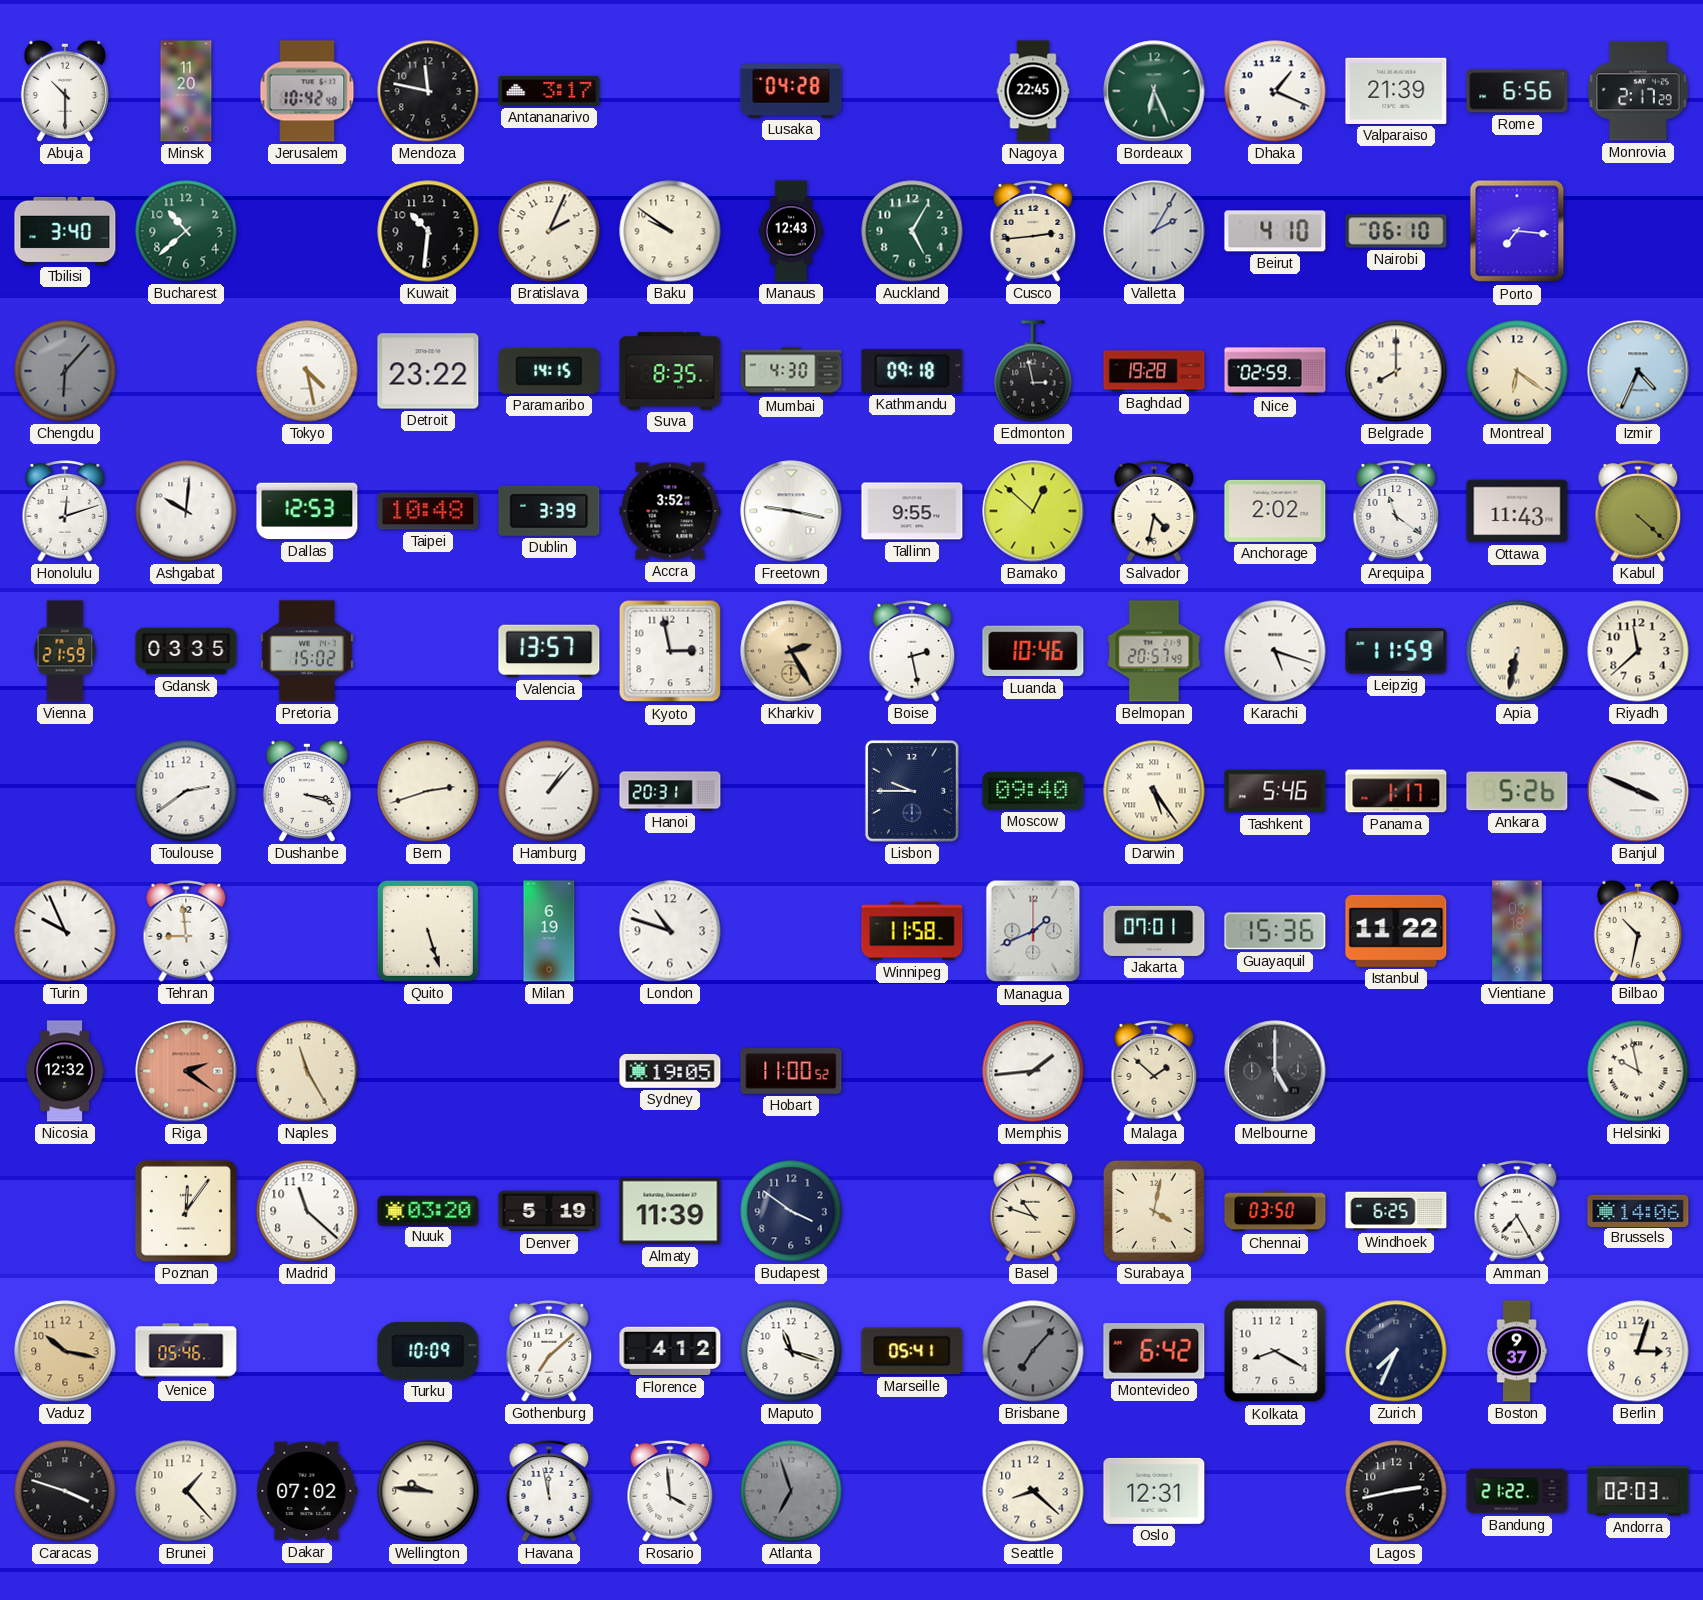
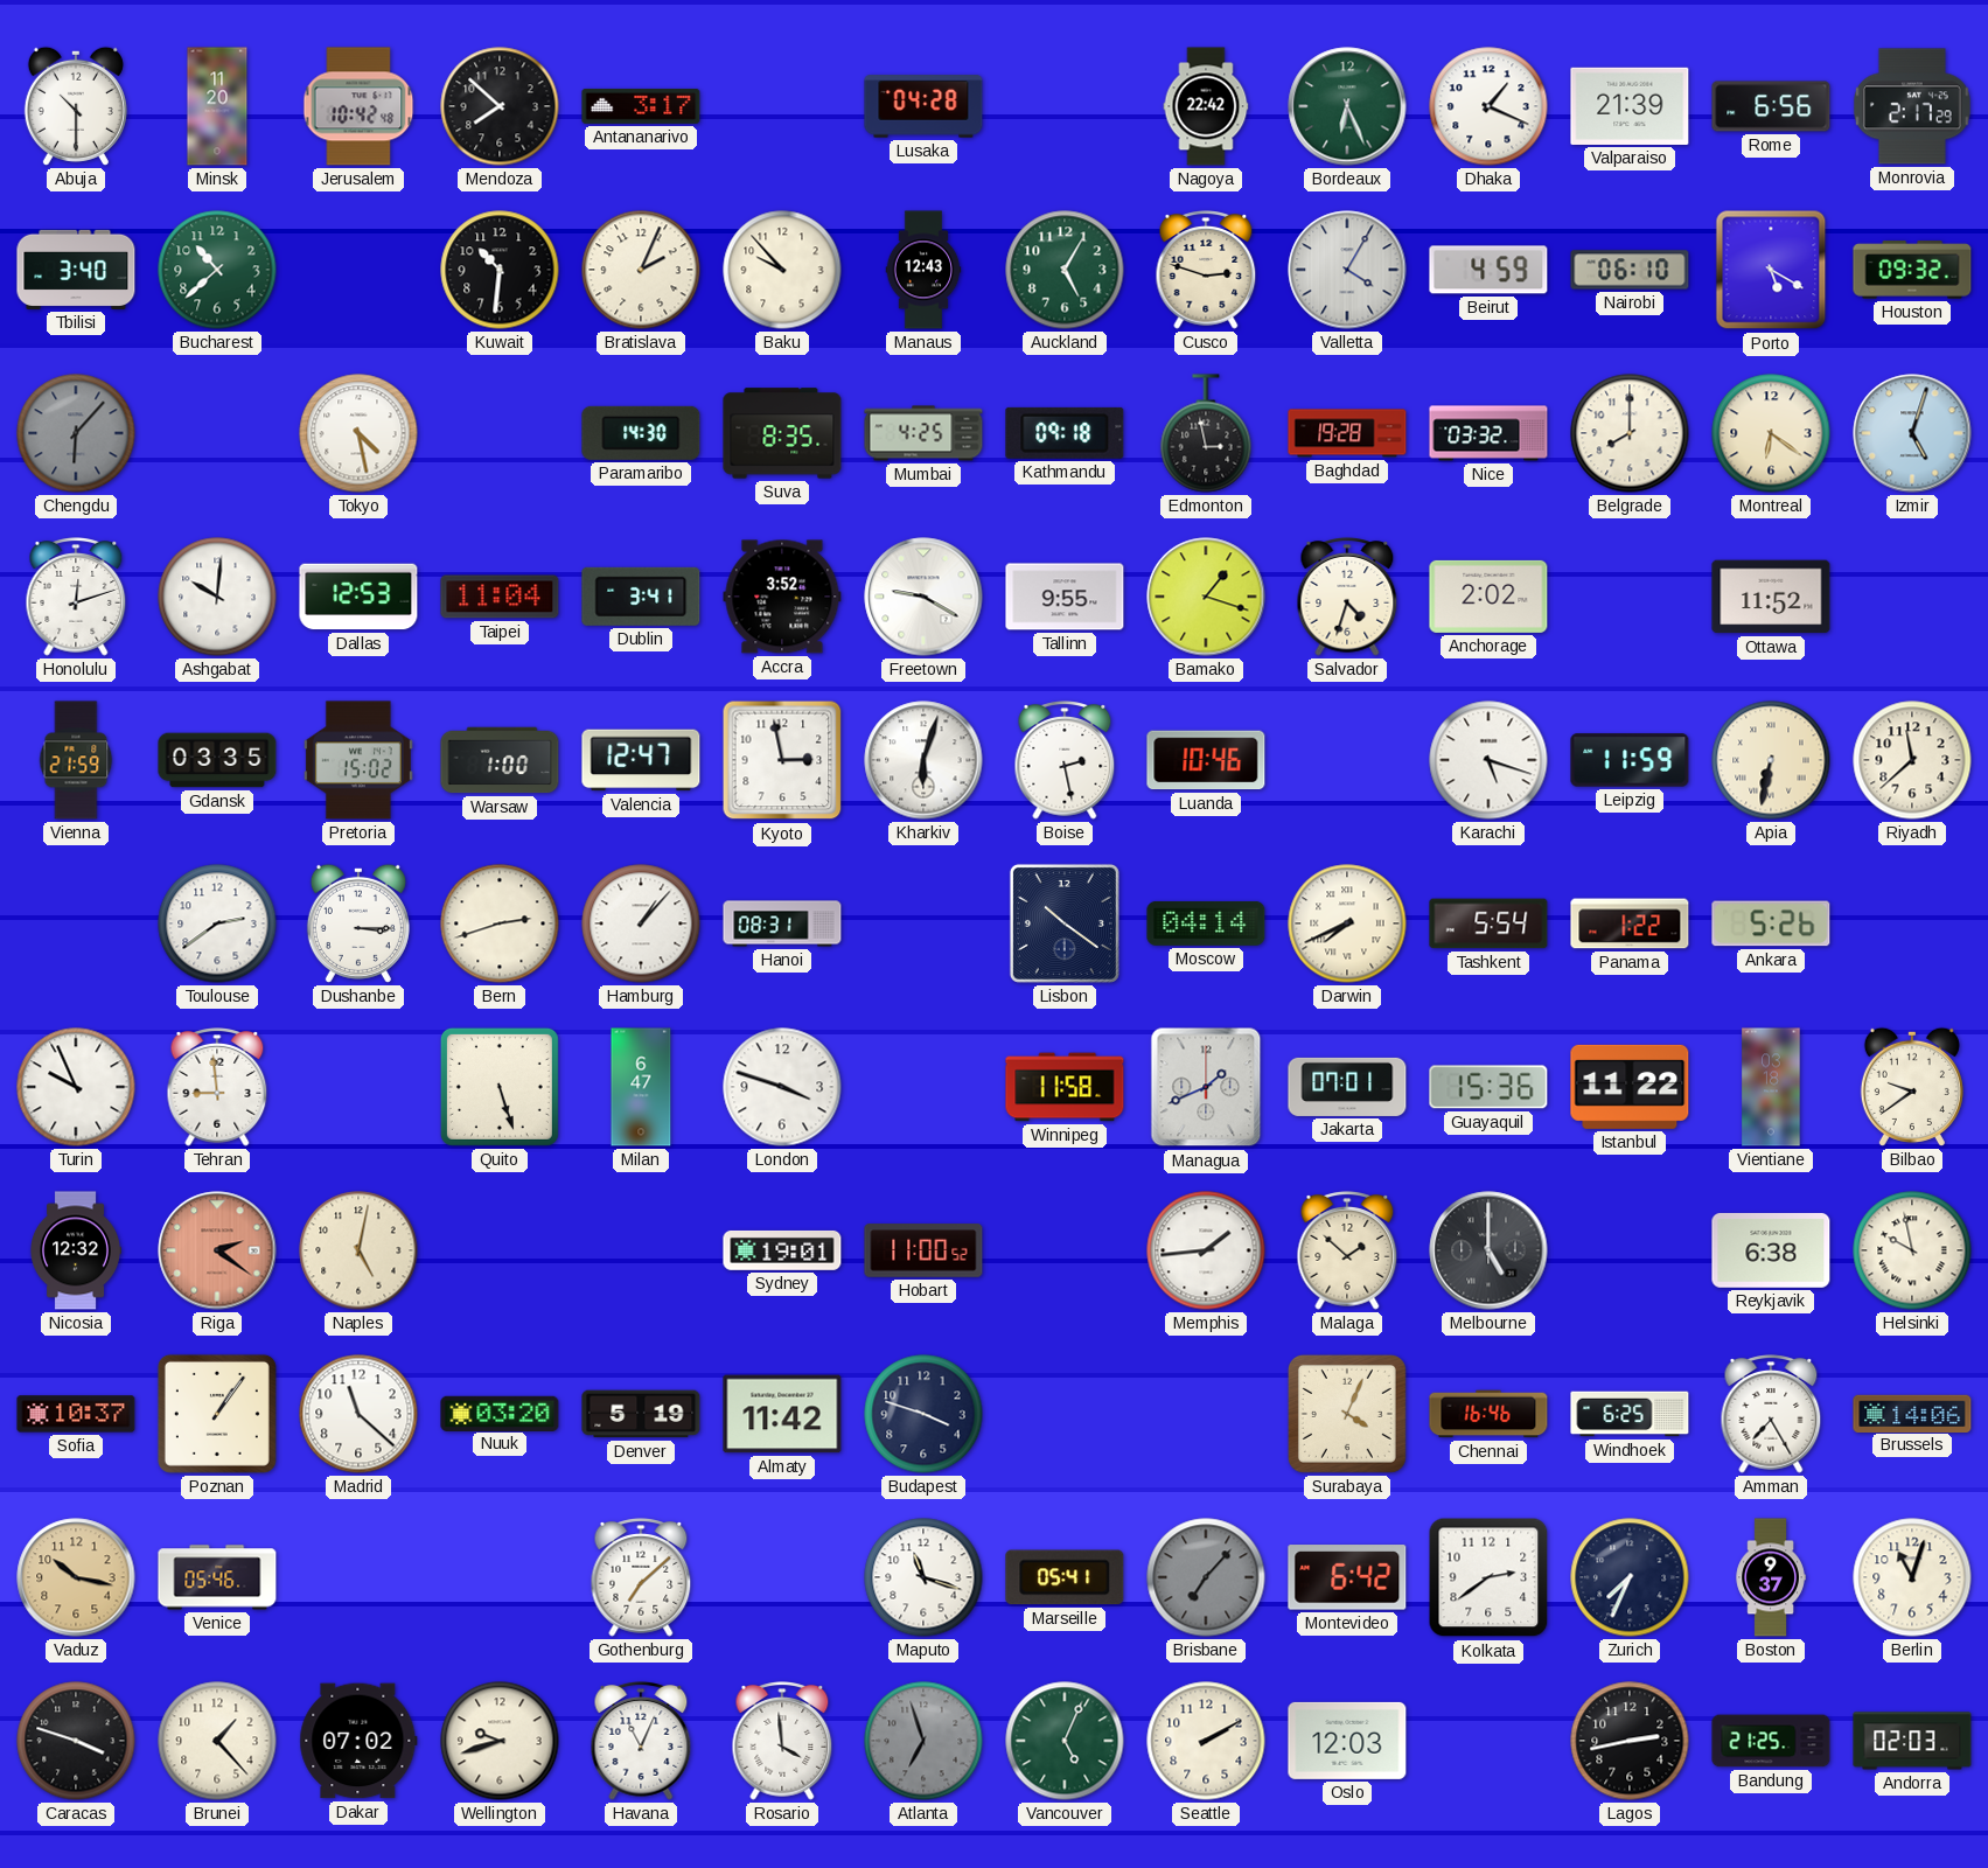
Mendoza: 11:47 -> 7:52
Nagoya: 22:45 -> 22:42
Baku: 9:51 -> 9:53
Cusco: 2:44 -> 2:48
Valletta: 2:05 -> 4:05
Beirut: 4:10 -> 4:59
Porto: 7:16 -> 5:20
Houston: none -> 09:32
Detroit: 23:22 -> none
Paramaribo: 14:15 -> 14:30
Mumbai: 4:30 -> 4:25
Nice: 02:59 -> 03:32
Izmir: 4:34 -> 5:03
Taipei: 10:48 -> 11:04
Dublin: 3:39 -> 3:41
Freetown: 9:17 -> 9:20
Bamako: 12:52 -> 1:18
Salvador: 4:32 -> 4:33
Arequipa: 11:21 -> none
Ottawa: 11:43 -> 11:52
Kabul: 4:22 -> none
Warsaw: none -> 1:00
Valencia: 13:57 -> 12:47
Kharkiv: 2:25 -> 6:03
Kharkiv dial: champagne -> white
Belmopan: 20:57 -> none
Dushanbe: 3:18 -> 3:15
Hanoi: 20:31 -> 08:31
Lisbon: 9:45 -> 10:21
Moscow: 09:40 -> 04:14
Darwin: 5:24 -> 7:41
Tashkent: 5:46 -> 5:54
Panama: 1:17 -> 1:22
Banjul: 3:49 -> none
Milan: 6:19 -> 6:47
London: 10:48 -> 3:48
Bilbao: 10:32 -> 9:39
Naples: 11:25 -> 5:02
Sydney: 19:05 -> 19:01
Reykjavik: none -> 6:38
Sofia: none -> 10:37
Poznan: 12:06 -> 1:06
Almaty: 11:39 -> 11:42
Budapest: 3:51 -> 3:48
Basel: 10:48 -> none
Surabaya: 4:02 -> 4:04
Chennai: 03:50 -> 16:46
Turku: 10:09 -> none
Florence: 4:12 -> none
Kolkata: 8:20 -> 2:39
Berlin: 3:03 -> 11:03
Wellington: 9:46 -> 9:42
Havana: 11:58 -> 11:04
Vancouver: none -> 5:04
Seattle: 8:22 -> 2:10
Oslo: 12:31 -> 12:03
Bandung: 21:22 -> 21:25
